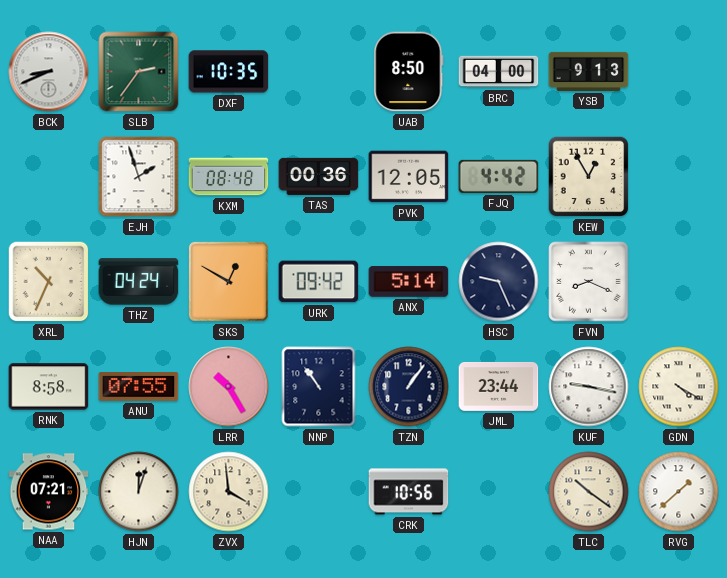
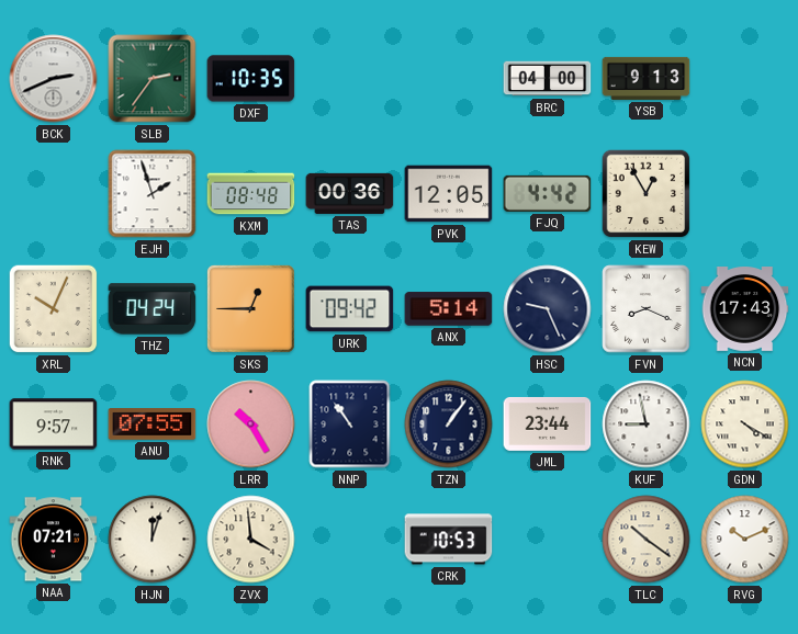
BCK: 8:41 -> 2:41
UAB: 8:50 -> none
XRL: 10:34 -> 10:04
SKS: 12:50 -> 12:45
NCN: none -> 17:43
RNK: 8:58 -> 9:57
KUF: 9:17 -> 8:58
CRK: 10:56 -> 10:53
RVG: 1:38 -> 10:11
